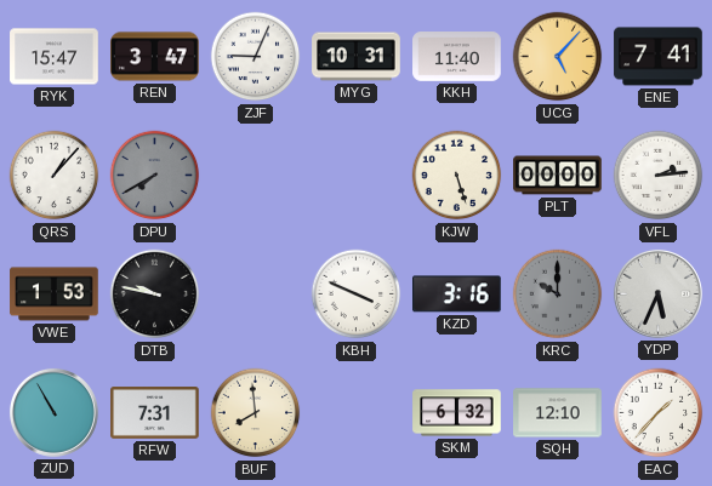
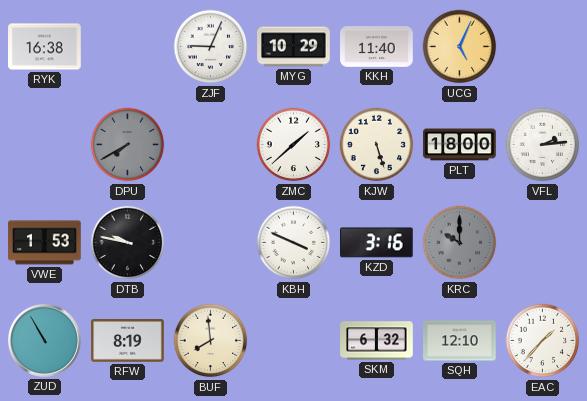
RYK: 15:47 -> 16:38
REN: 3:47 -> none
MYG: 10:31 -> 10:29
UCG: 5:07 -> 5:04
ENE: 7:41 -> none
QRS: 1:07 -> none
ZMC: none -> 1:38
PLT: 00:00 -> 18:00
YDP: 5:34 -> none
RFW: 7:31 -> 8:19
